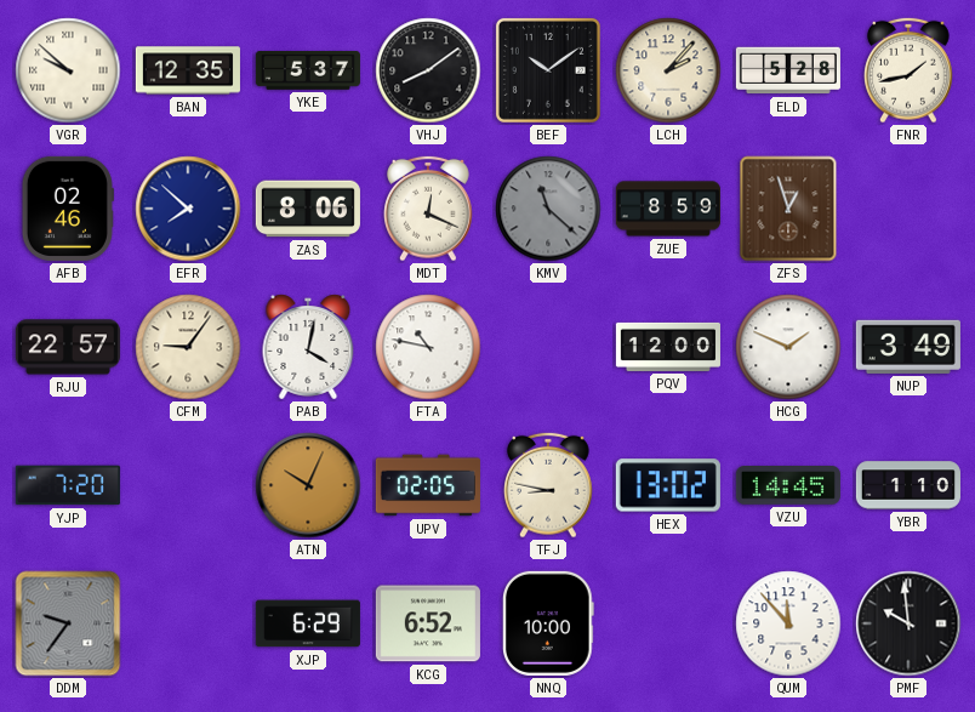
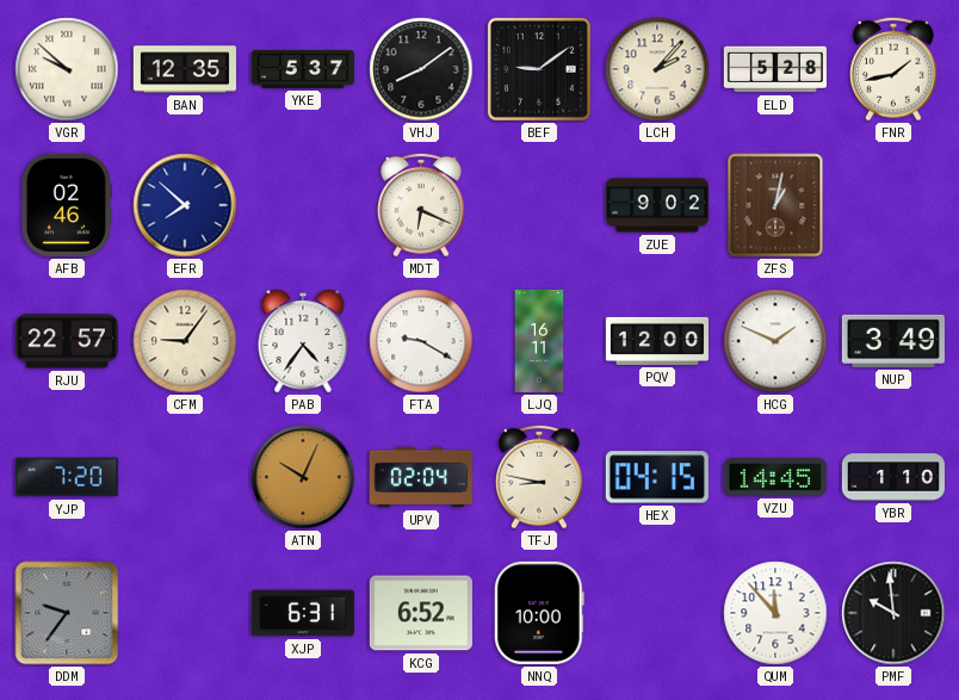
BEF: 10:09 -> 9:09
ZAS: 8:06 -> none
MDT: 12:19 -> 6:19
KMV: 11:22 -> none
ZUE: 8:59 -> 9:02
ZFS: 12:57 -> 1:02
PAB: 4:02 -> 4:36
FTA: 10:47 -> 9:20
LJQ: none -> 16:11
UPV: 02:05 -> 02:04
HEX: 13:02 -> 04:15
XJP: 6:29 -> 6:31
